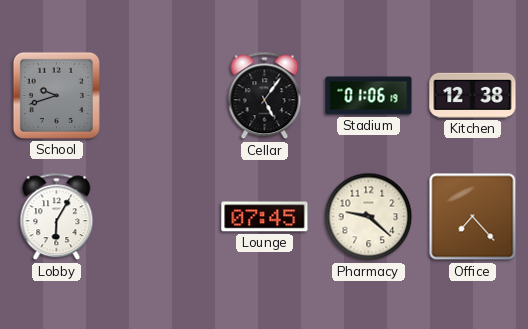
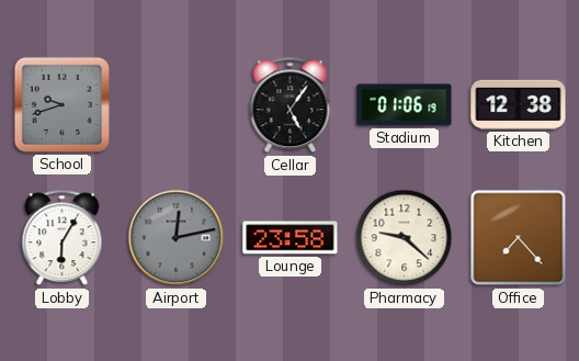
Airport: none -> 12:13
Lounge: 07:45 -> 23:58
